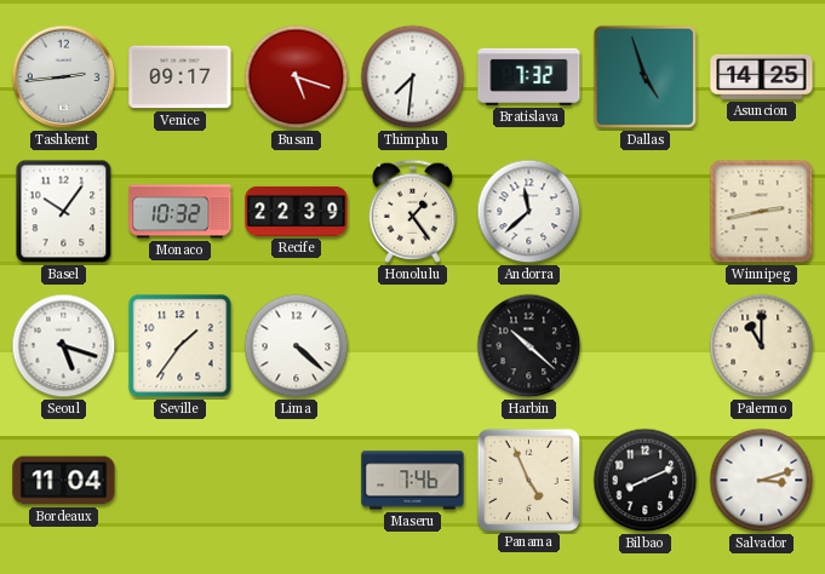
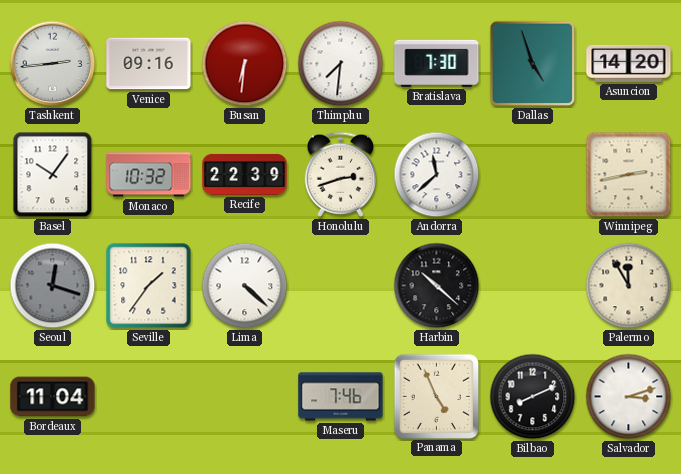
Venice: 09:17 -> 09:16
Busan: 5:18 -> 6:31
Bratislava: 7:32 -> 7:30
Asuncion: 14:25 -> 14:20
Honolulu: 1:24 -> 2:42
Seoul: 5:18 -> 12:18
Seoul dial: white -> grey
Palermo: 11:00 -> 11:55
